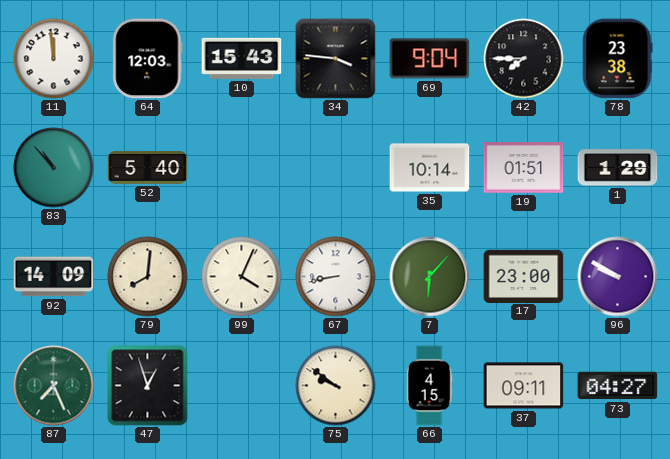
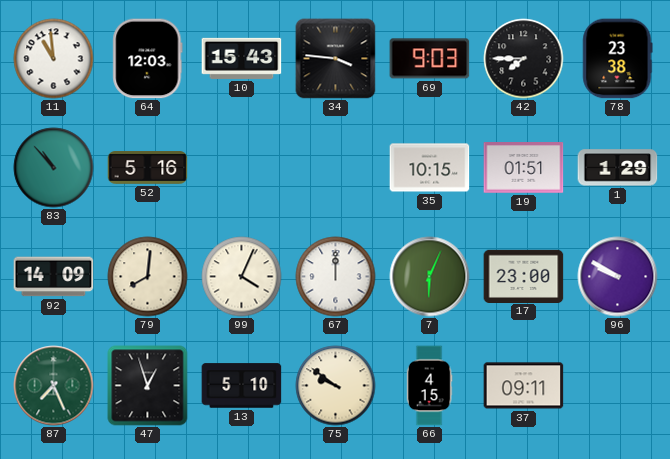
11: 11:59 -> 10:59
69: 9:04 -> 9:03
52: 5:40 -> 5:16
35: 10:14 -> 10:15
67: 8:43 -> 12:00
7: 6:07 -> 6:04
13: none -> 5:10
73: 04:27 -> none
